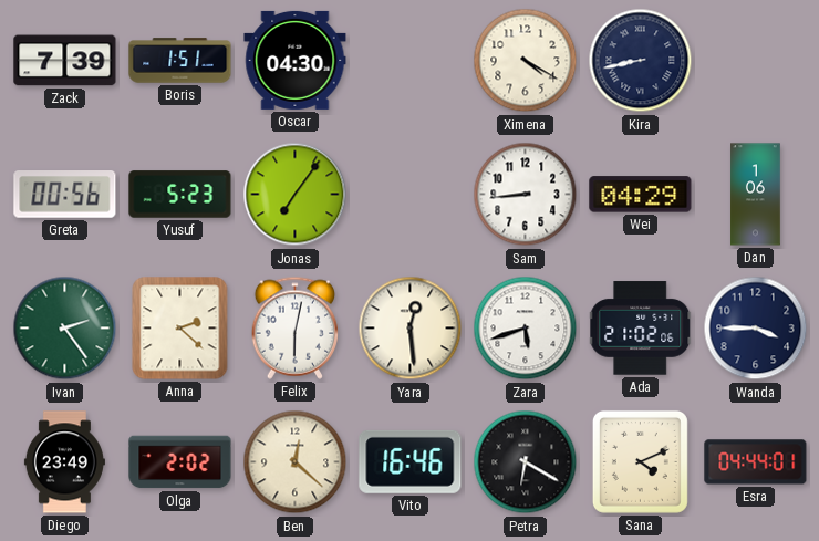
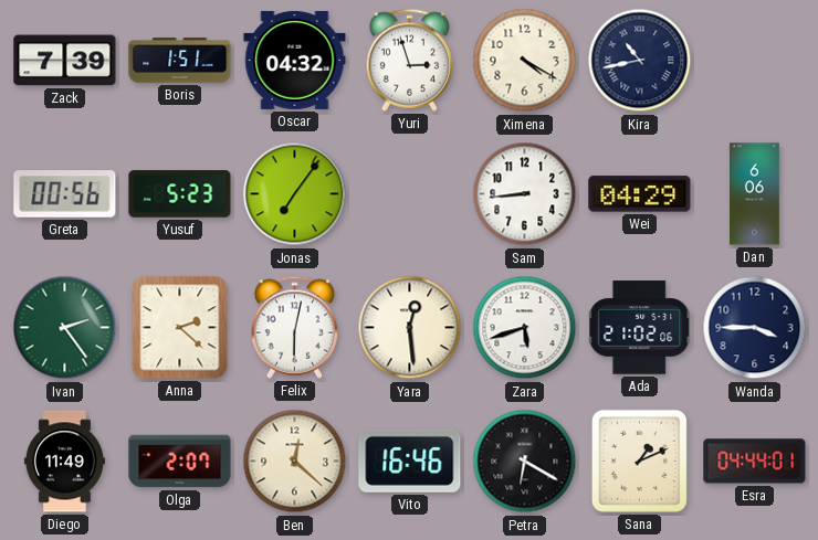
Oscar: 04:30 -> 04:32
Yuri: none -> 2:57
Kira: 8:43 -> 10:43
Dan: 1:06 -> 6:06
Diego: 23:49 -> 11:49
Olga: 2:02 -> 2:07
Sana: 4:11 -> 1:11
